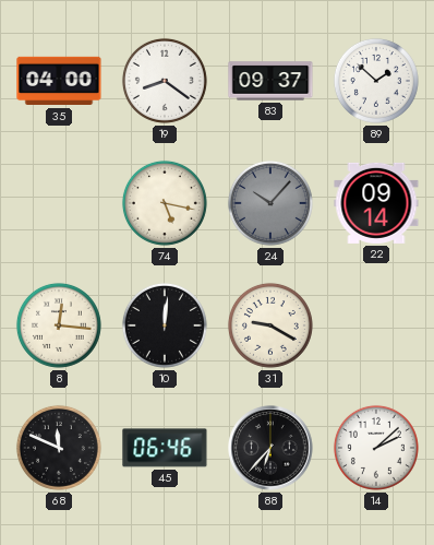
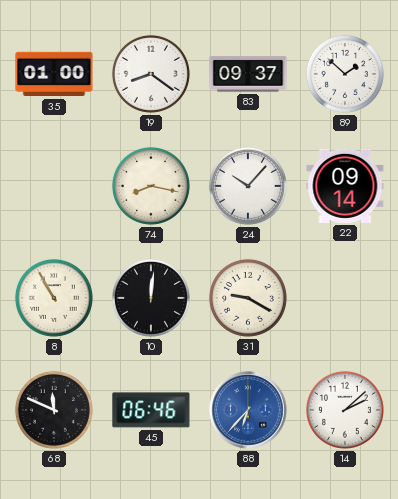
35: 04:00 -> 01:00
74: 5:17 -> 8:17
24 dial: grey -> white
8: 12:16 -> 10:55
88 dial: black -> blue
